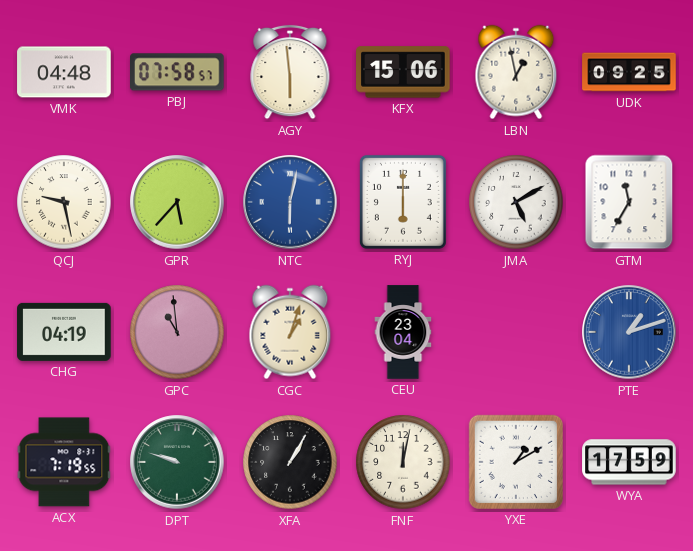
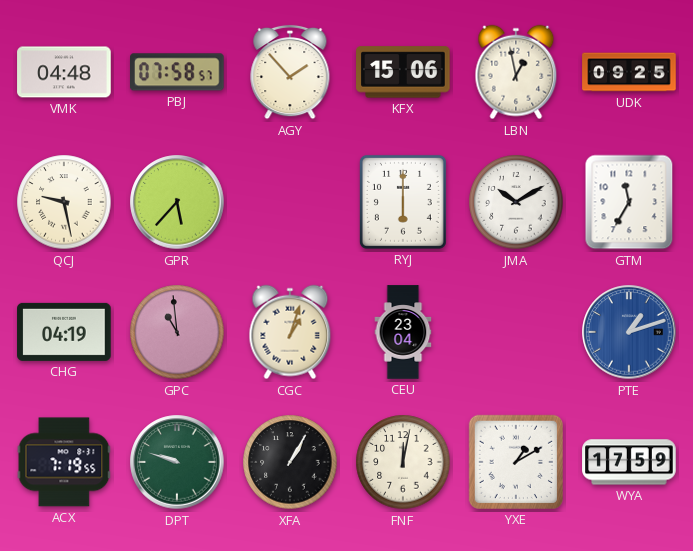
AGY: 5:59 -> 1:53
NTC: 6:02 -> none
JMA: 5:10 -> 10:10
